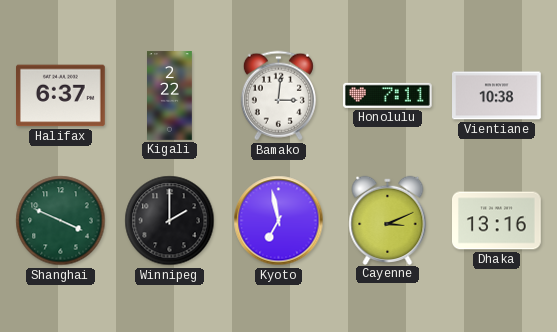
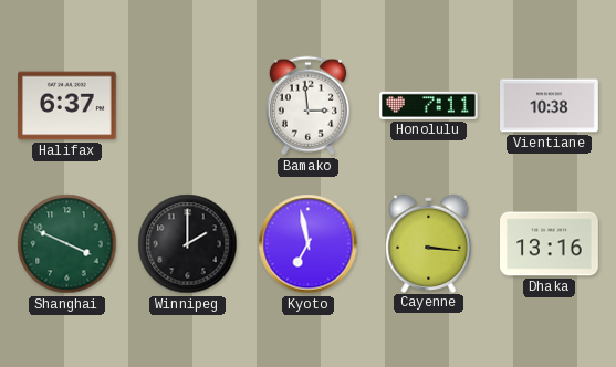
Kigali: 2:22 -> none
Bamako: 3:01 -> 2:59
Cayenne: 3:11 -> 3:16
